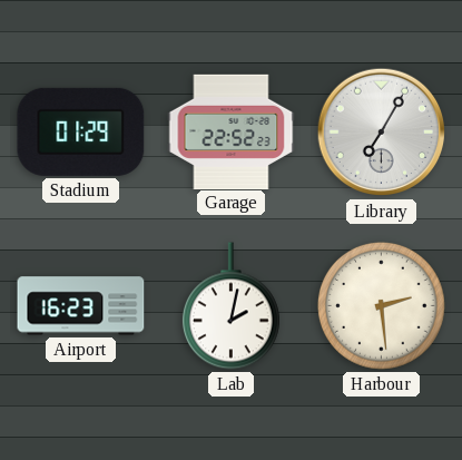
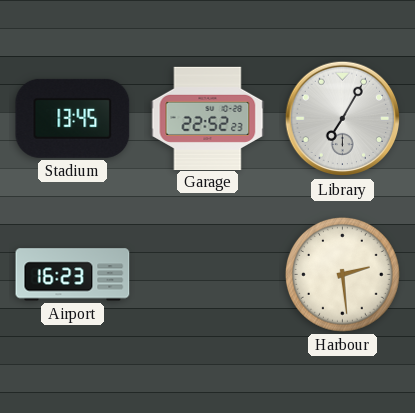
Stadium: 01:29 -> 13:45
Lab: 2:02 -> none
